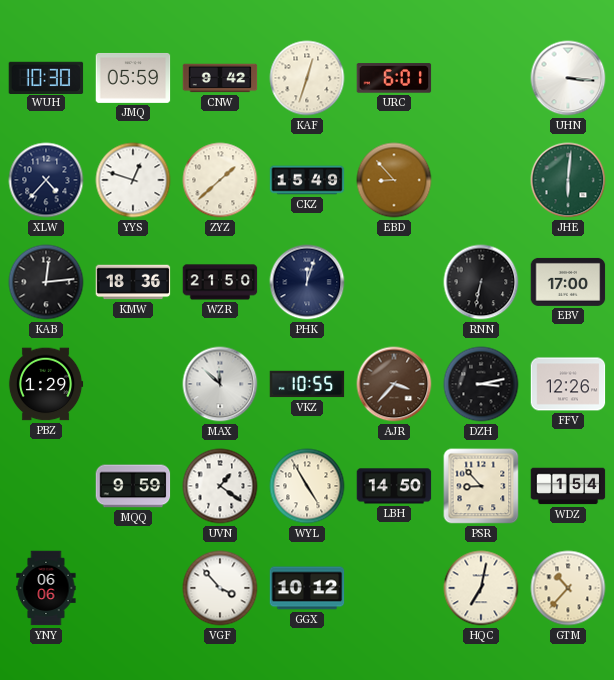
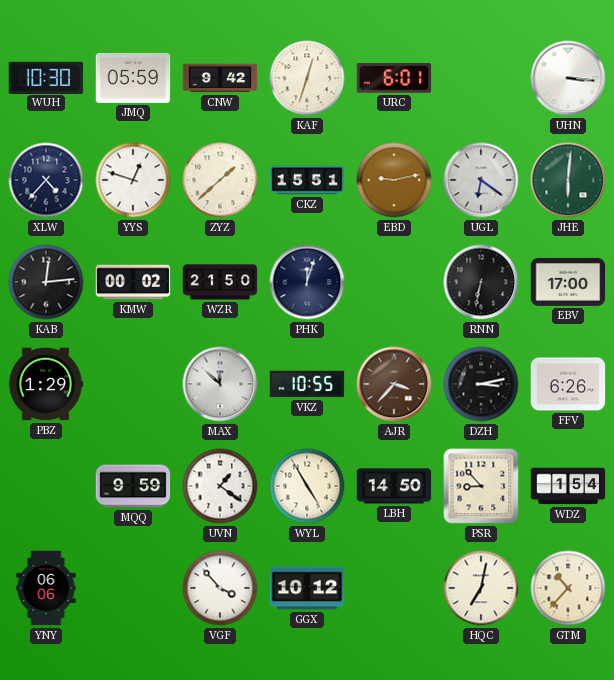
CKZ: 15:49 -> 15:51
EBD: 8:53 -> 9:13
UGL: none -> 6:21
KMW: 18:36 -> 00:02
FFV: 12:26 -> 6:26
